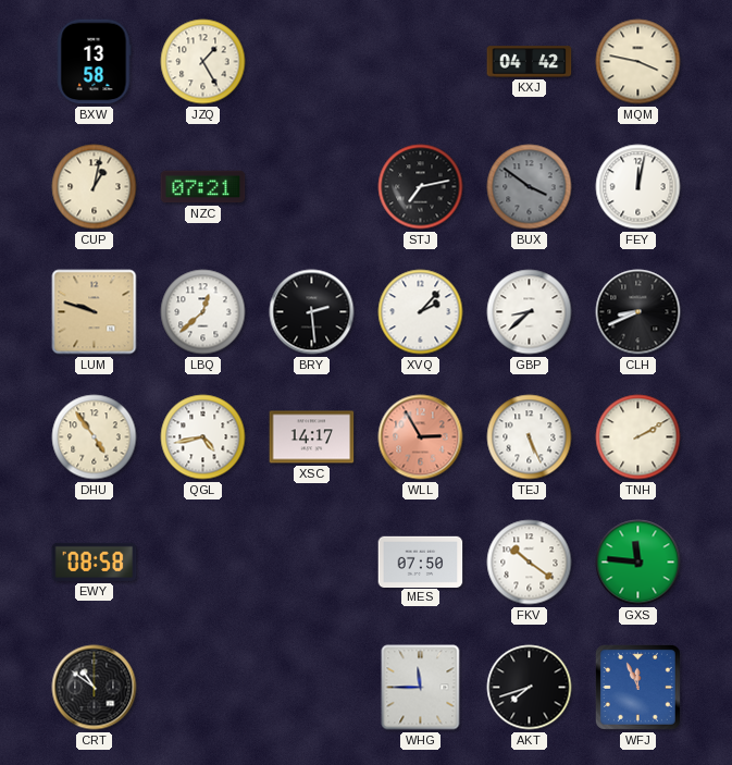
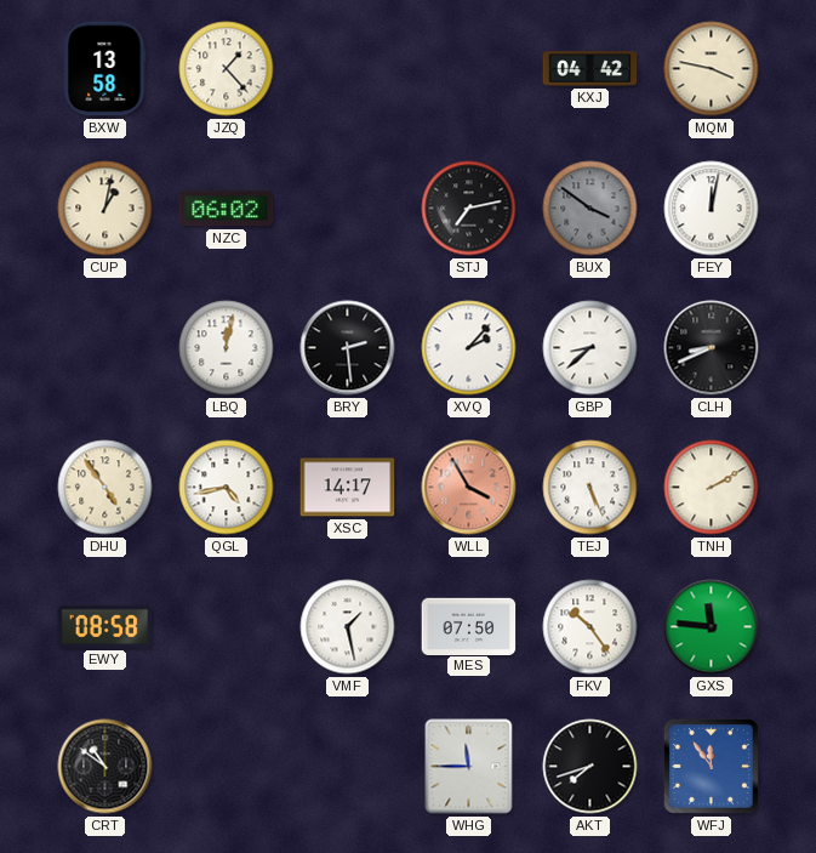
JZQ: 1:25 -> 1:23
NZC: 07:21 -> 06:02
LUM: 9:48 -> none
LBQ: 12:38 -> 12:02
WLL: 2:55 -> 3:55
VMF: none -> 1:28
FKV: 10:21 -> 10:24
WFJ: 11:56 -> 11:54
